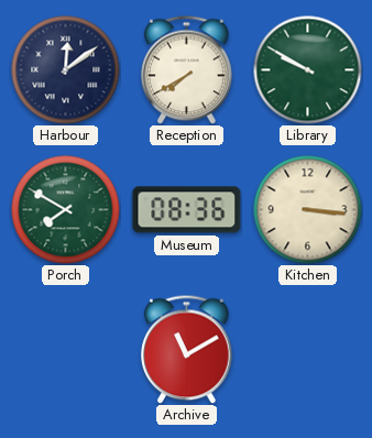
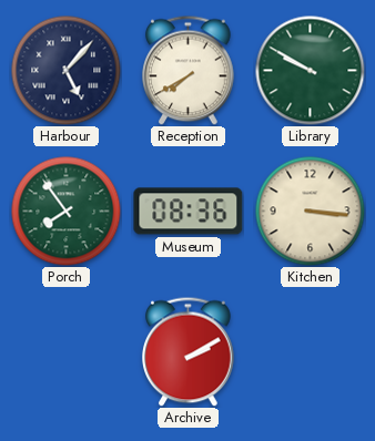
Harbour: 12:09 -> 5:07
Porch: 7:50 -> 7:54
Archive: 11:10 -> 2:10
